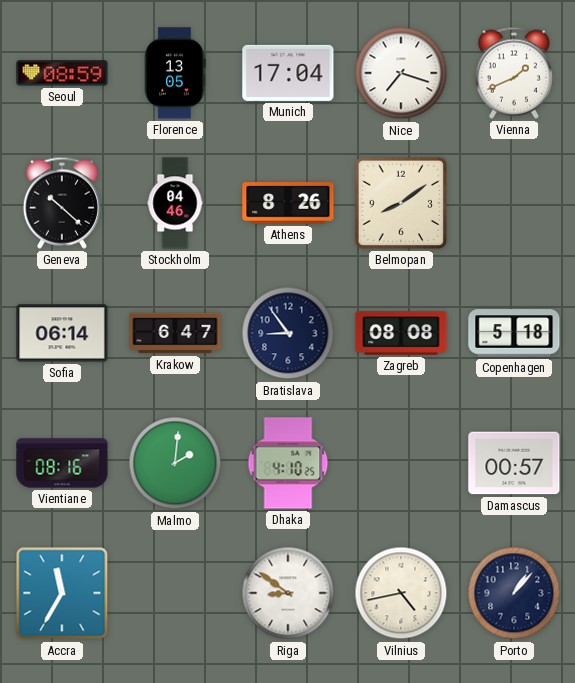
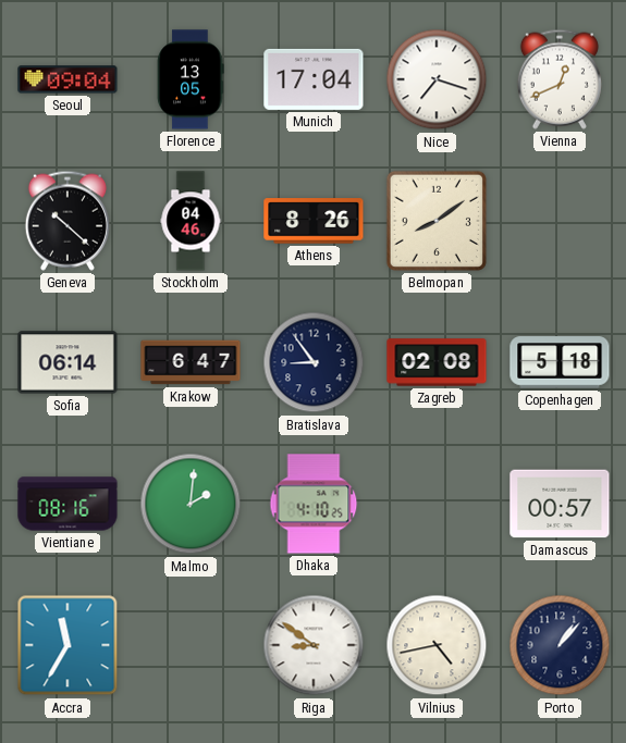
Seoul: 08:59 -> 09:04
Vienna: 1:41 -> 12:41
Zagreb: 08:08 -> 02:08
